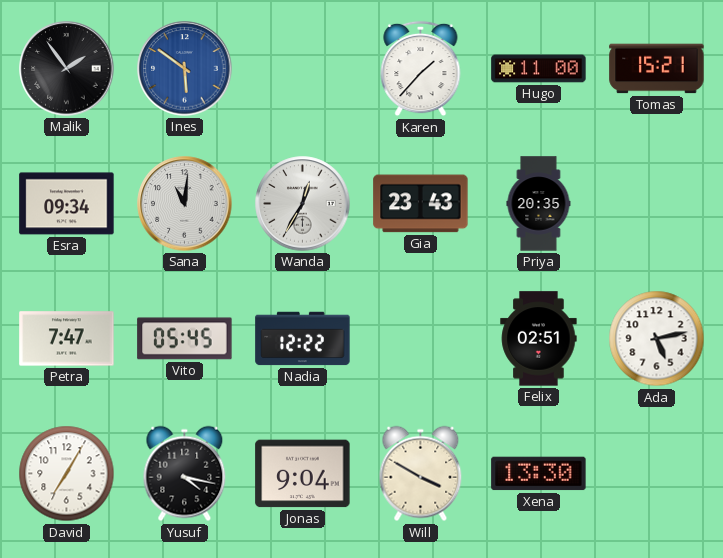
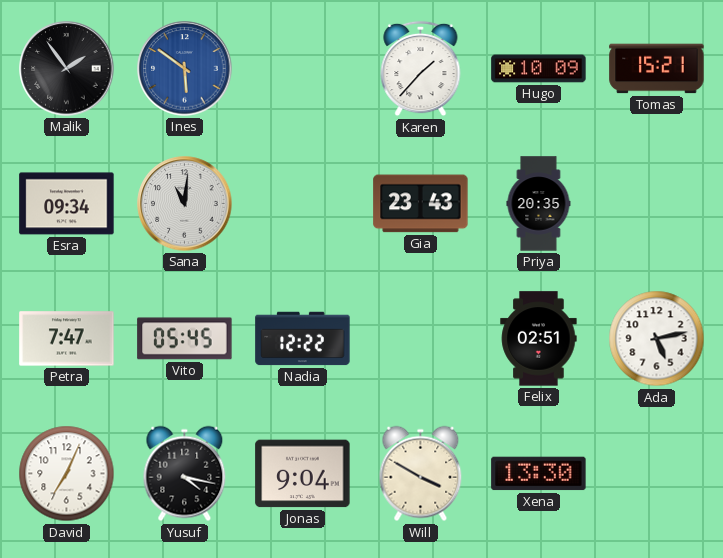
Hugo: 11:00 -> 10:09
Wanda: 12:35 -> none
David: 7:05 -> 7:04
